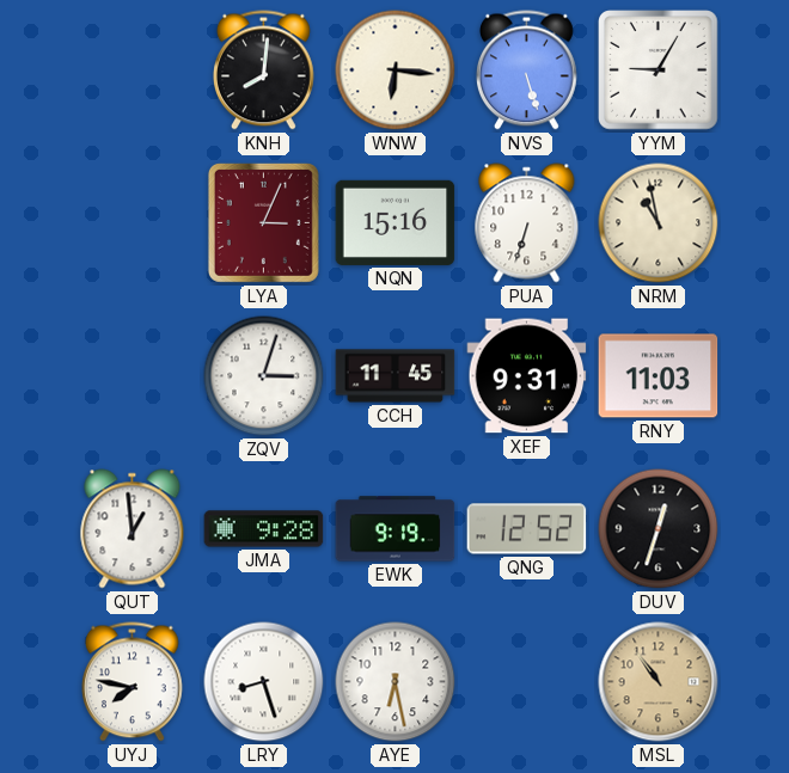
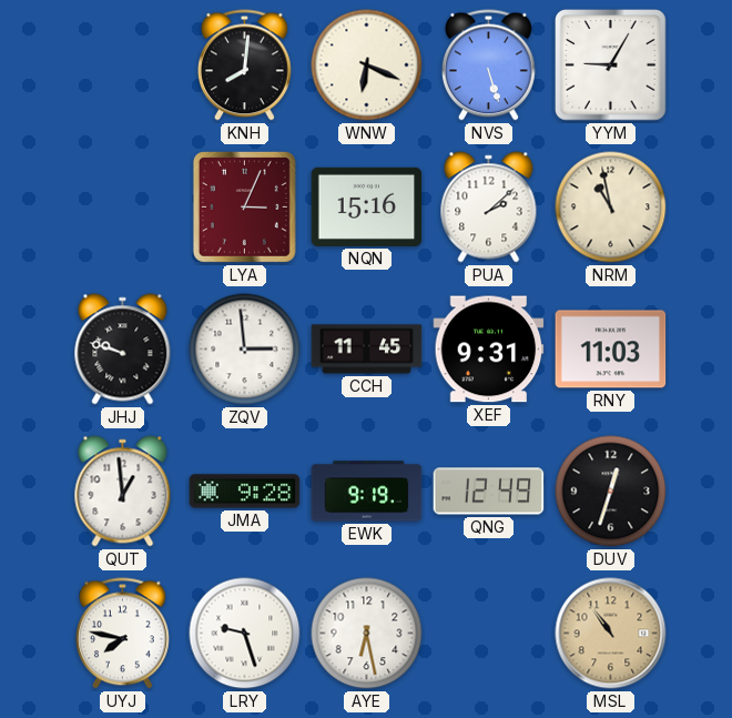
WNW: 6:16 -> 6:19
PUA: 6:33 -> 2:08
JHJ: none -> 9:48
ZQV: 3:03 -> 2:59
QNG: 12:52 -> 12:49
LRY: 8:27 -> 9:27
